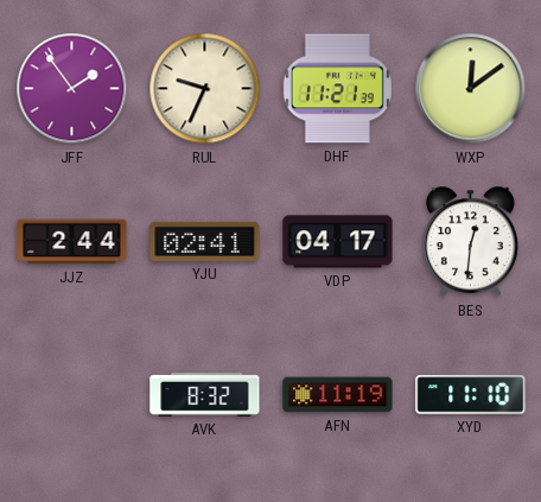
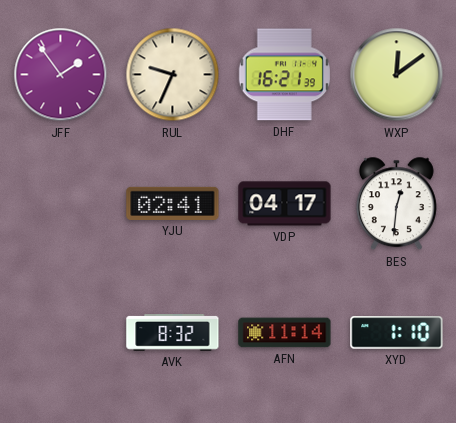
DHF: 11:21 -> 16:21
JJZ: 2:44 -> none
AFN: 11:19 -> 11:14
XYD: 11:10 -> 1:10
